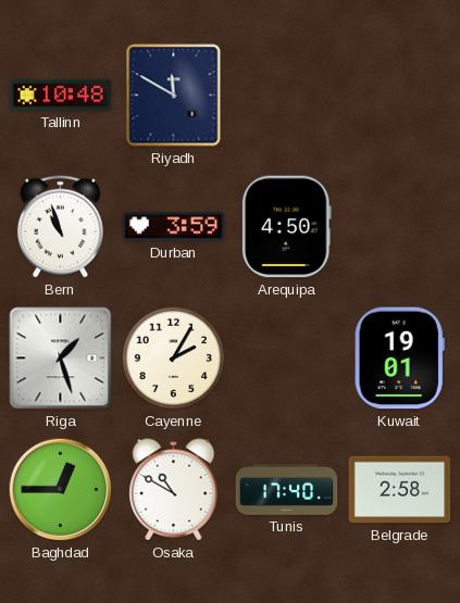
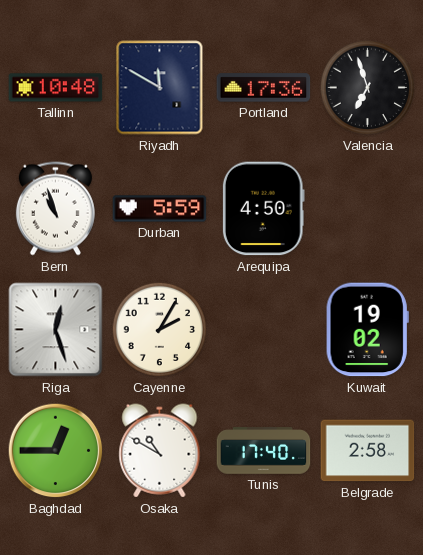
Portland: none -> 17:36
Valencia: none -> 6:57
Durban: 3:59 -> 5:59
Riga: 1:27 -> 12:27
Kuwait: 19:01 -> 19:02
